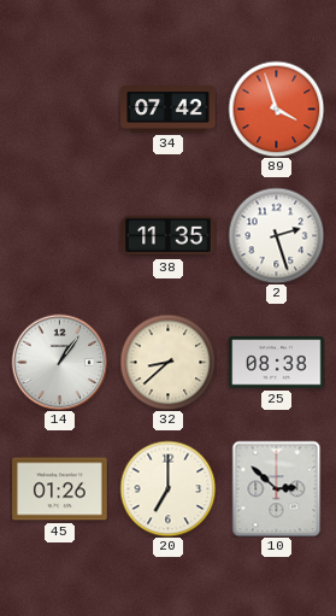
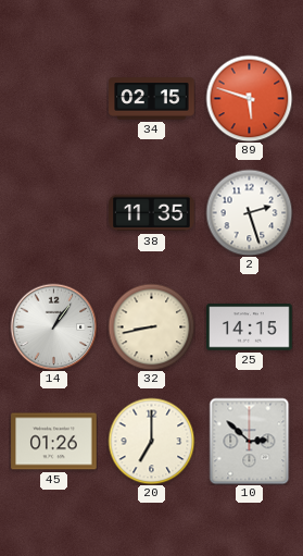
34: 07:42 -> 02:15
89: 3:57 -> 5:48
32: 8:38 -> 8:43
25: 08:38 -> 14:15
